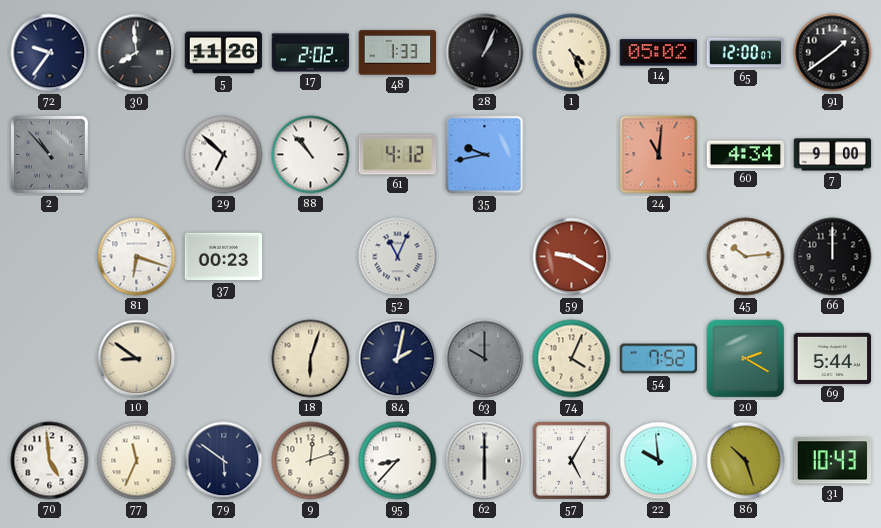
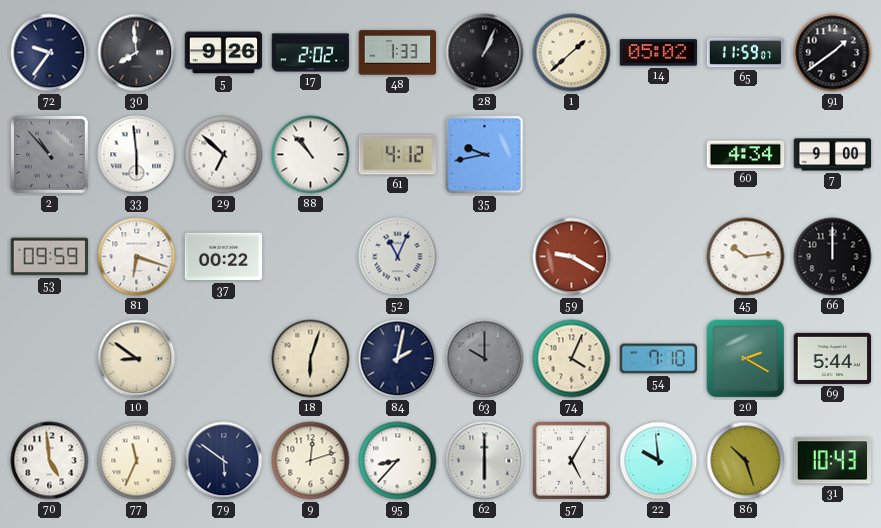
5: 11:26 -> 9:26
1: 4:26 -> 1:38
65: 12:00 -> 11:59
33: none -> 5:59
24: 11:01 -> none
53: none -> 09:59
37: 00:23 -> 00:22
54: 7:52 -> 7:10
